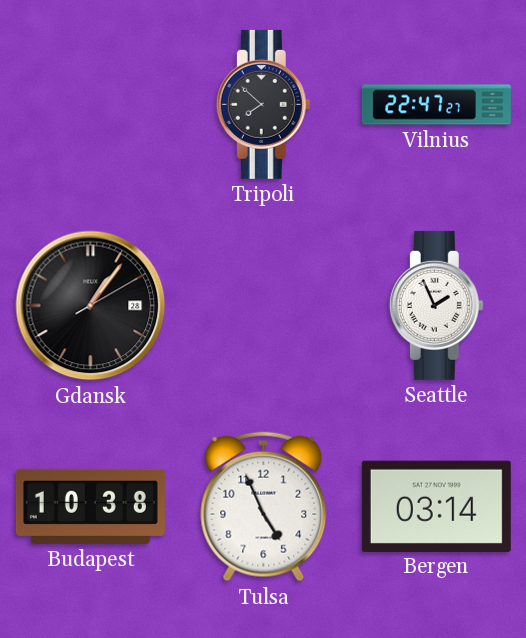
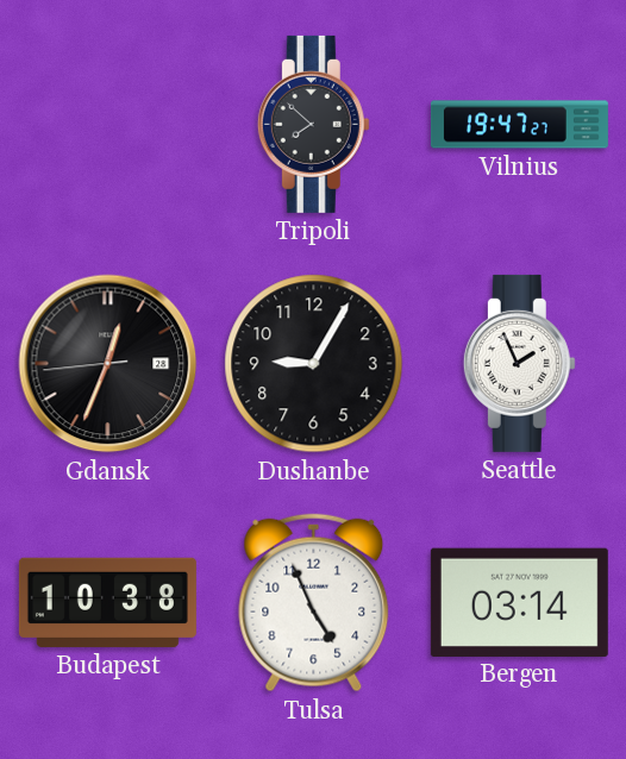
Vilnius: 22:47 -> 19:47
Gdansk: 1:06 -> 12:33
Dushanbe: none -> 9:05
